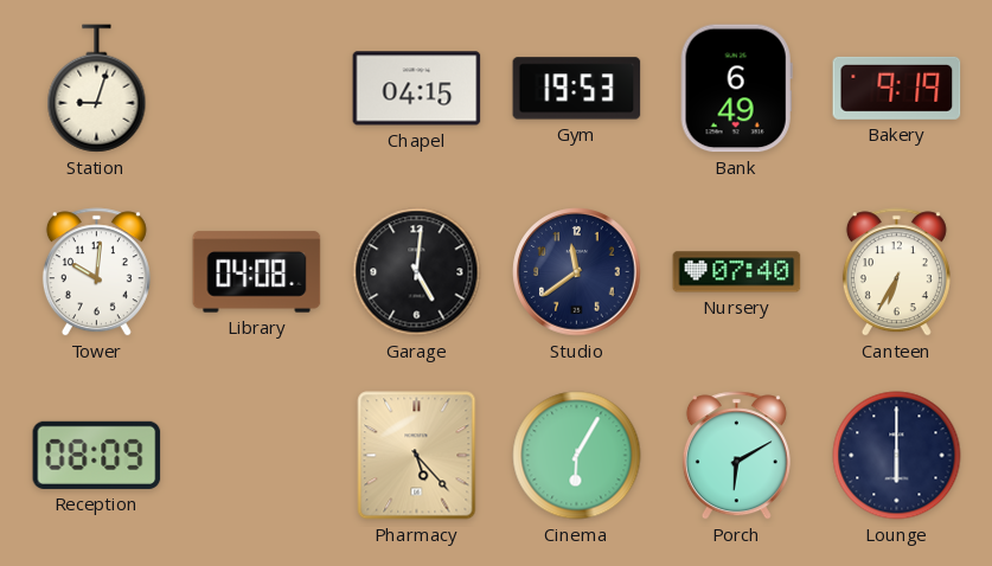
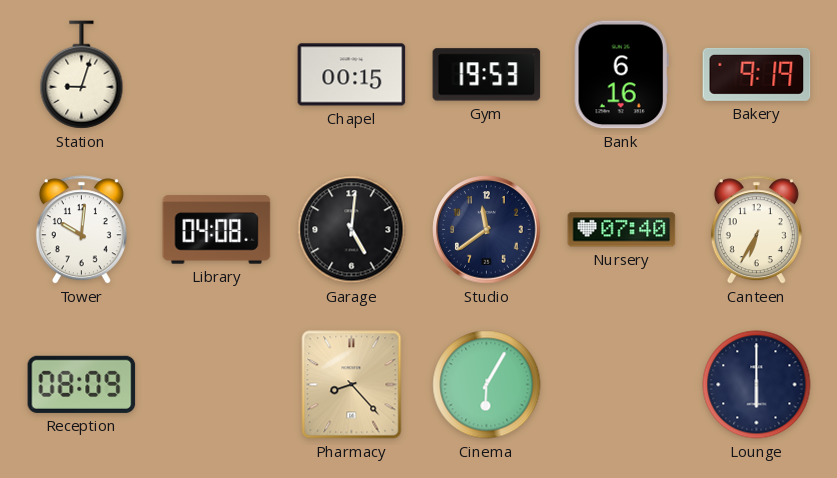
Chapel: 04:15 -> 00:15
Bank: 6:49 -> 6:16
Pharmacy: 5:23 -> 8:23
Porch: 6:10 -> none
